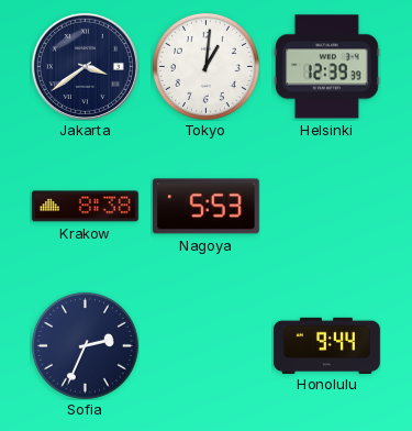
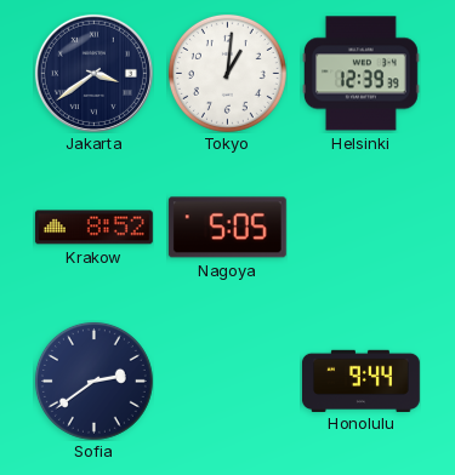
Krakow: 8:38 -> 8:52
Nagoya: 5:53 -> 5:05
Sofia: 2:34 -> 2:39
